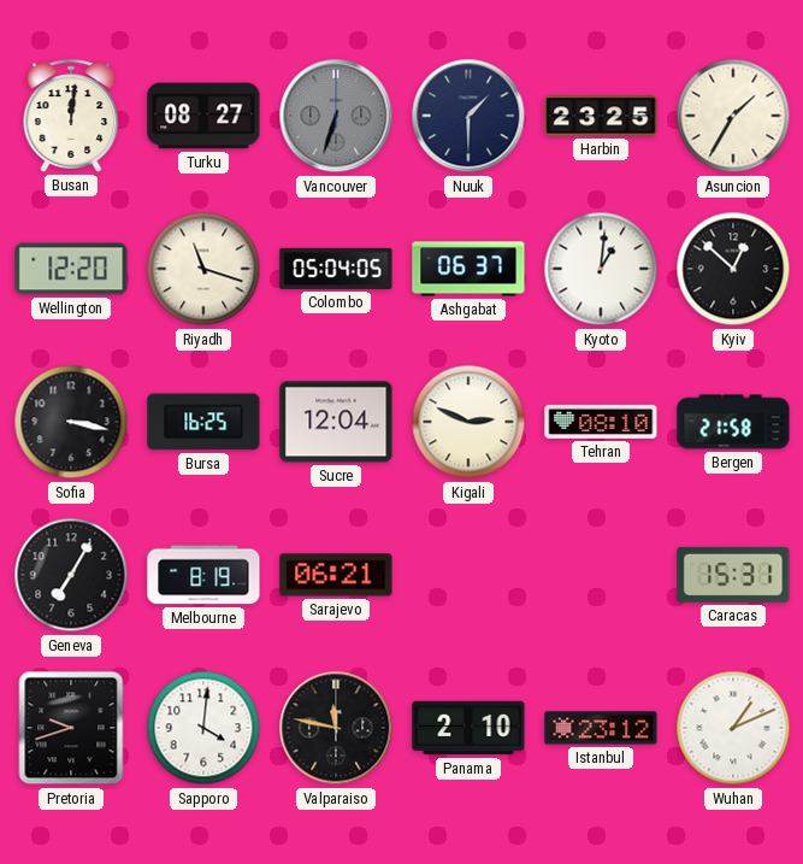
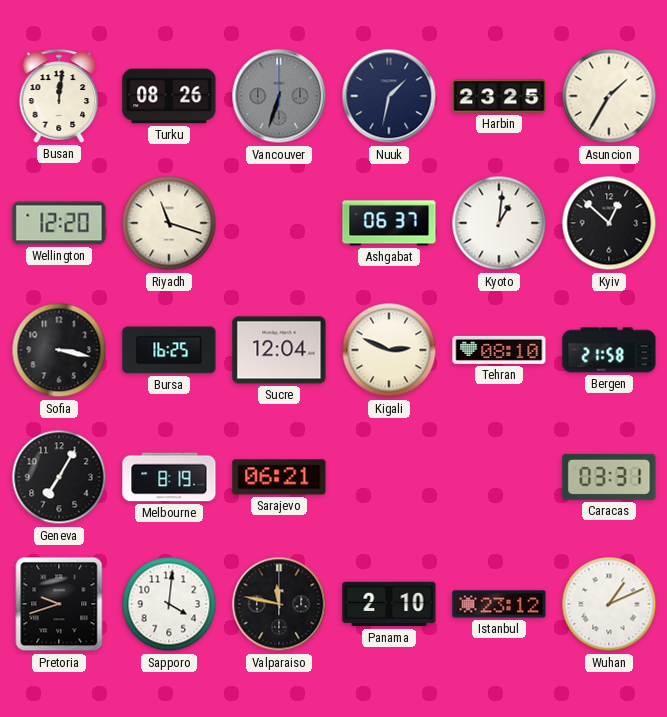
Turku: 08:27 -> 08:26
Nuuk: 1:30 -> 1:32
Colombo: 05:04 -> none
Caracas: 15:31 -> 03:31
